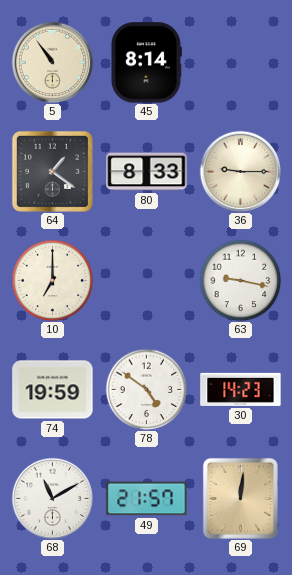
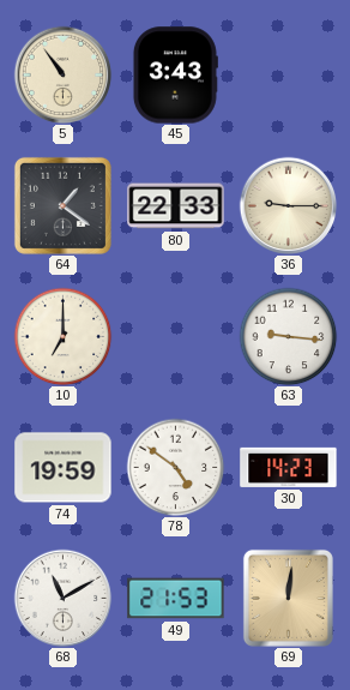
45: 8:14 -> 3:43
80: 8:33 -> 22:33
63: 9:17 -> 9:16
49: 21:57 -> 21:53
